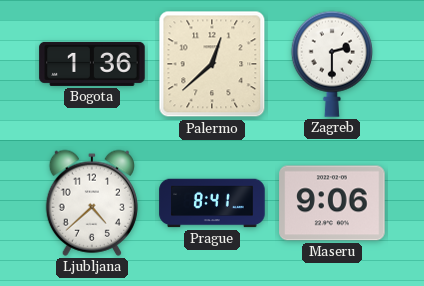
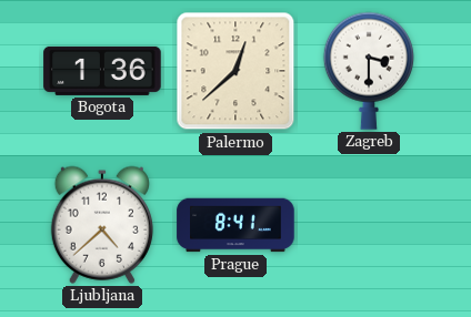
Zagreb: 2:30 -> 3:30
Maseru: 9:06 -> none
